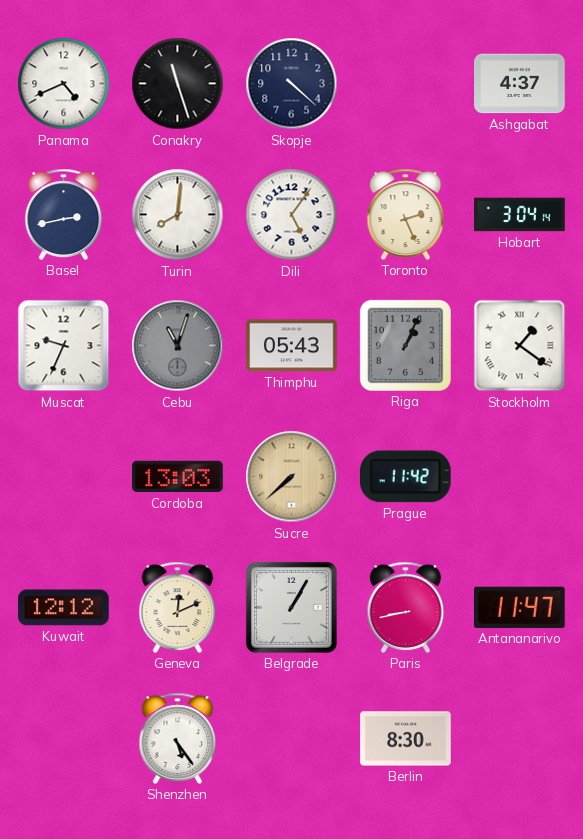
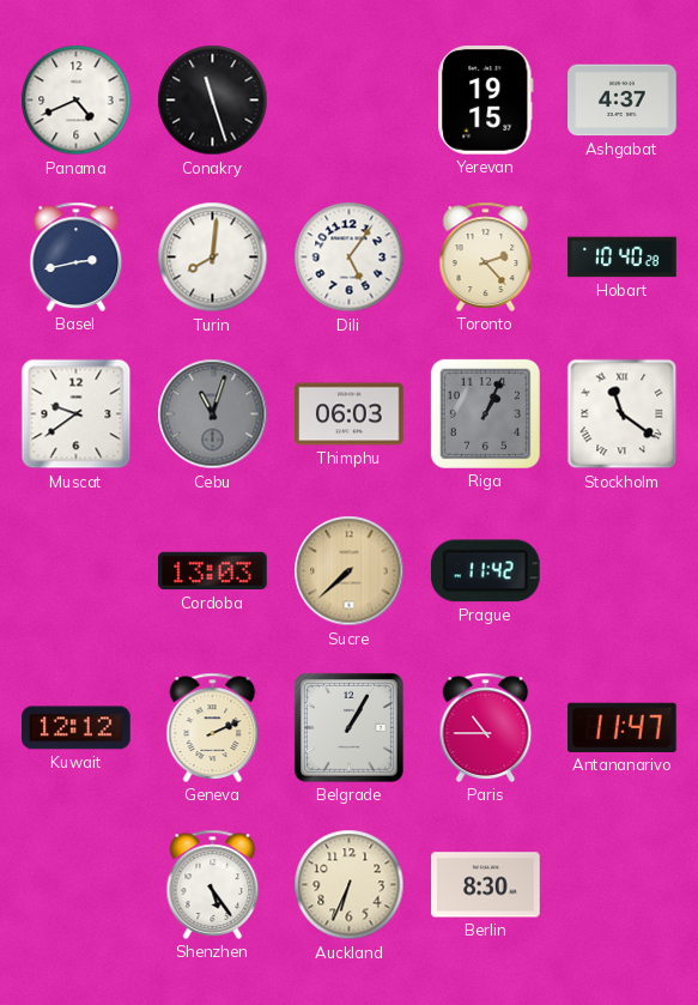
Skopje: 4:22 -> none
Yerevan: none -> 19:15
Toronto: 2:26 -> 2:23
Hobart: 3:04 -> 10:40
Muscat: 9:34 -> 9:39
Thimphu: 05:43 -> 06:03
Stockholm: 1:21 -> 11:21
Geneva: 12:11 -> 2:11
Paris: 8:43 -> 10:45
Auckland: none -> 6:34
